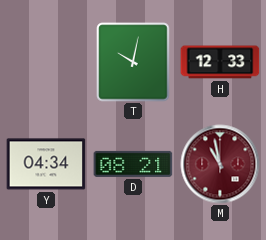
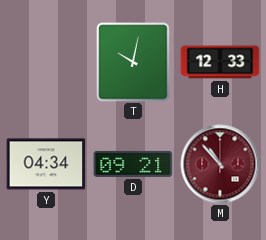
D: 08:21 -> 09:21
M: 10:58 -> 10:53
